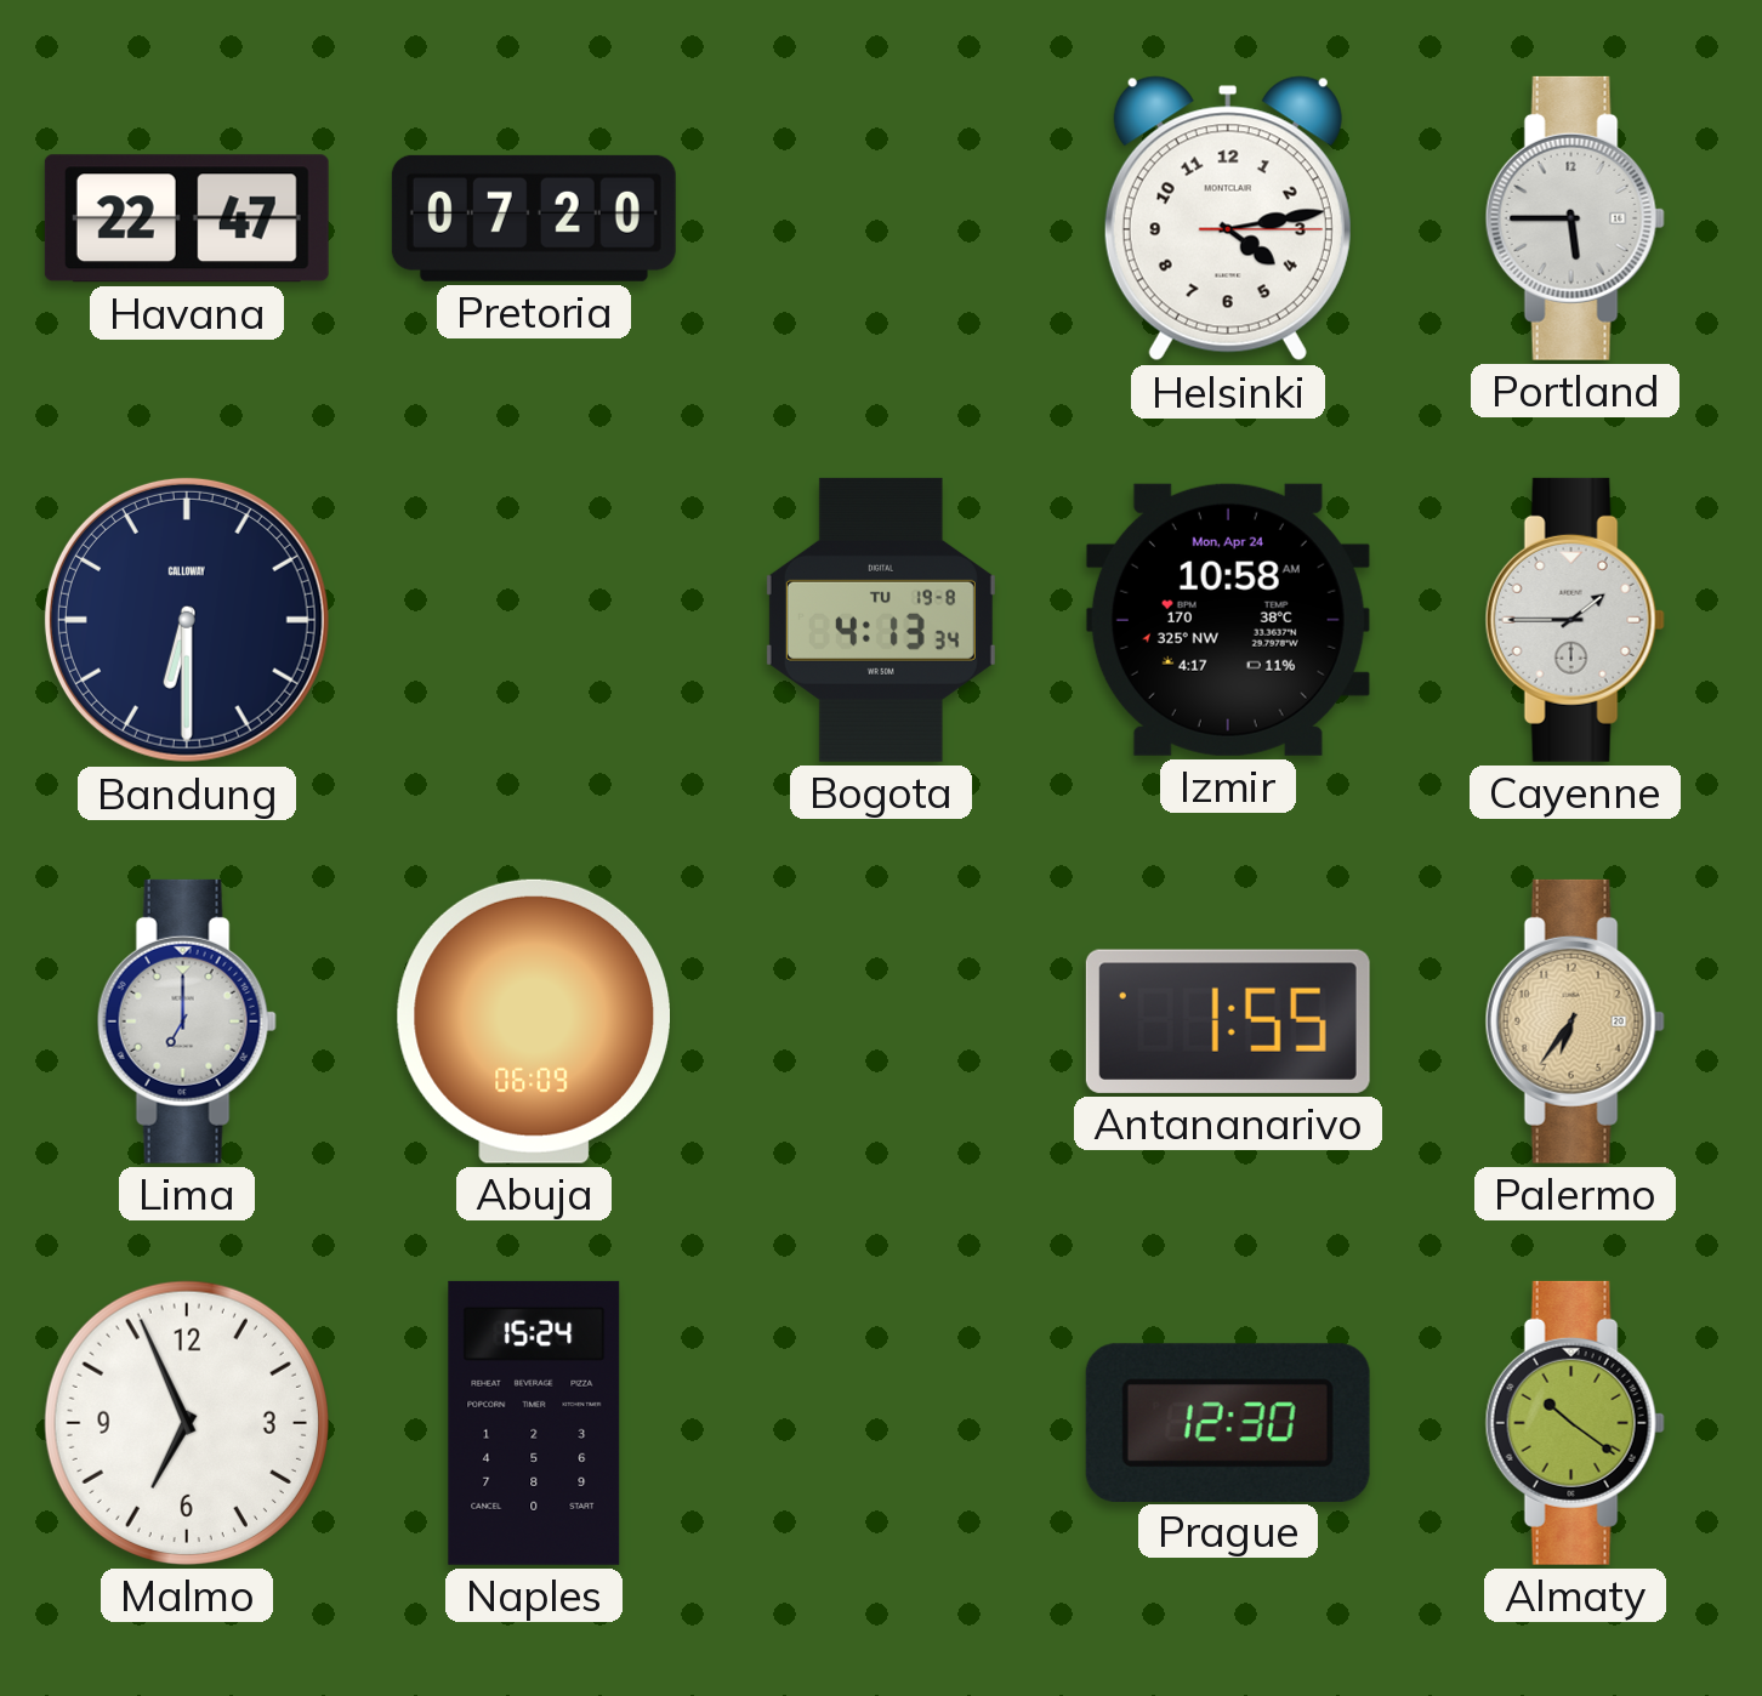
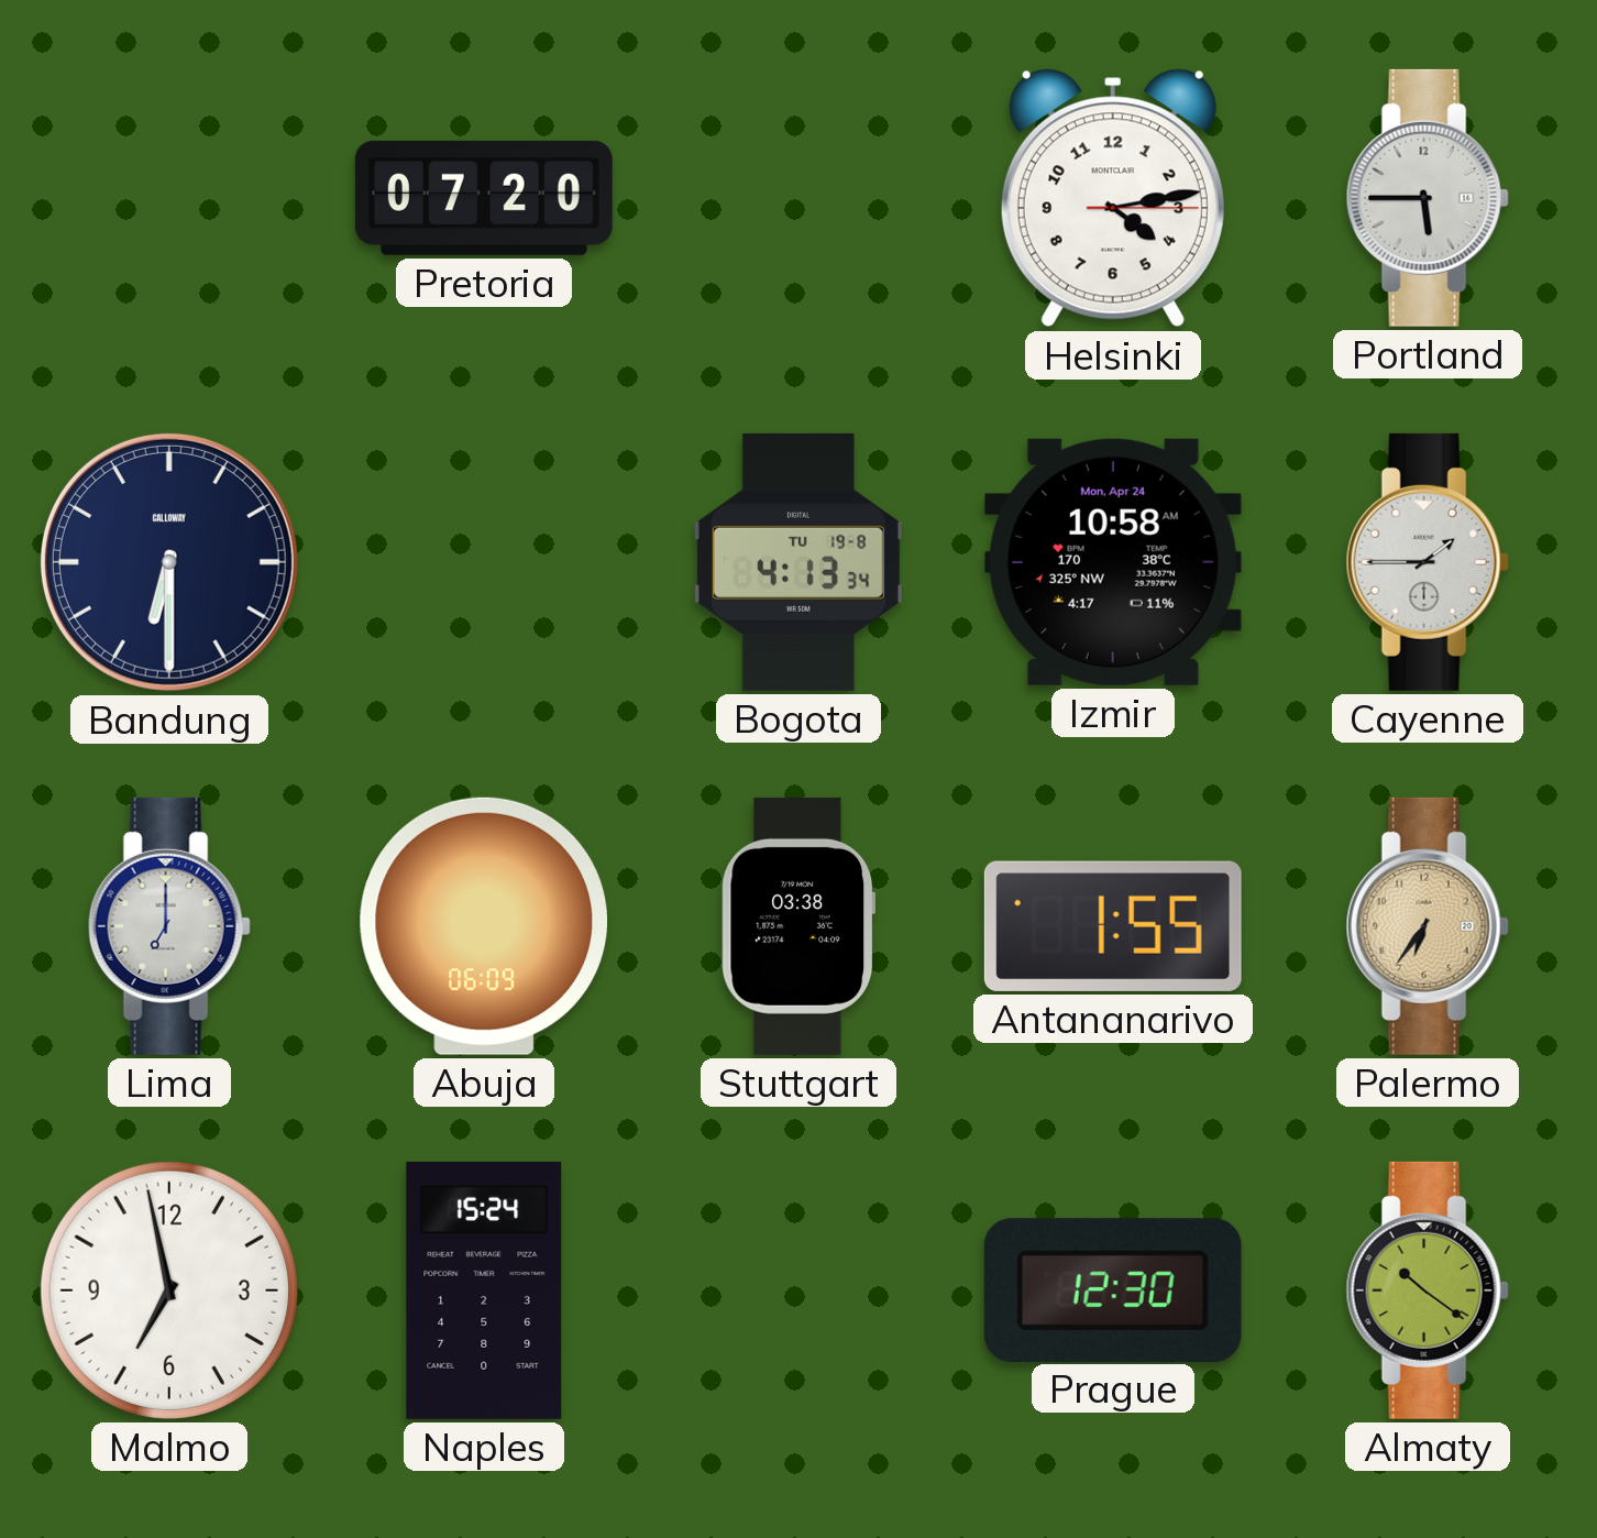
Havana: 22:47 -> none
Stuttgart: none -> 03:38
Malmo: 6:56 -> 6:58
